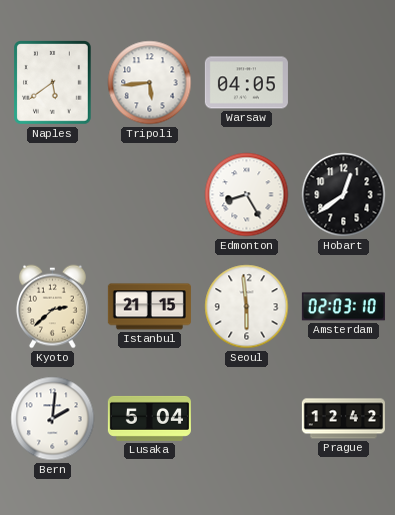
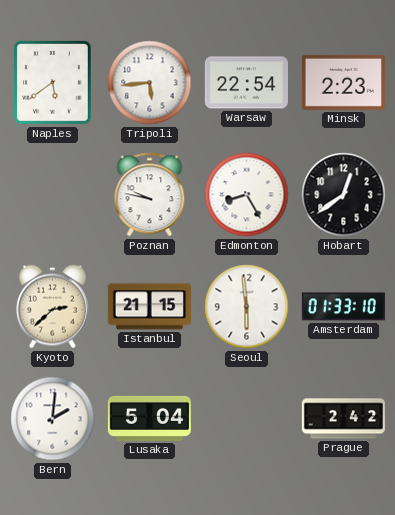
Warsaw: 04:05 -> 22:54
Minsk: none -> 2:23
Poznan: none -> 9:47
Amsterdam: 02:03 -> 01:33
Prague: 12:42 -> 2:42
